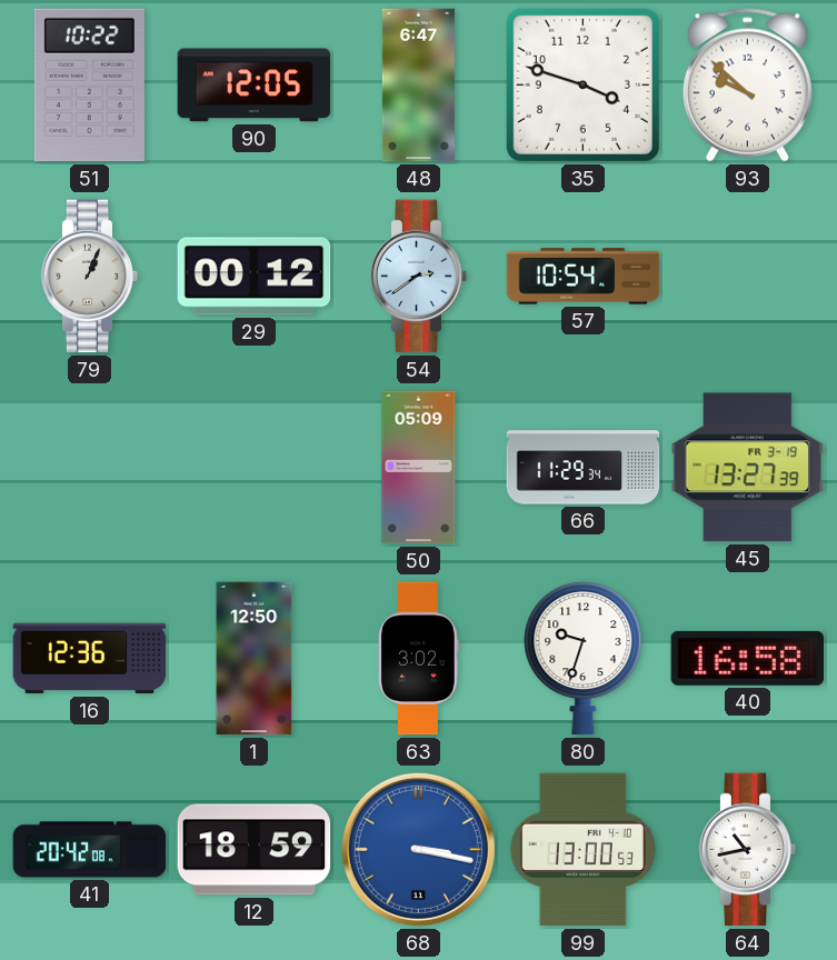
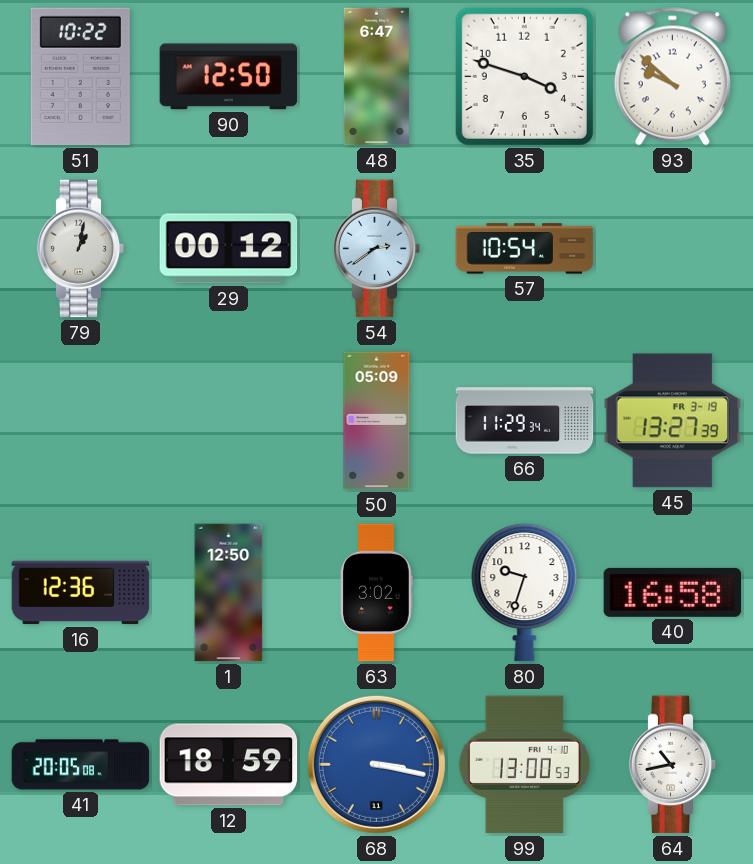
90: 12:05 -> 12:50
79: 1:04 -> 1:02
41: 20:42 -> 20:05
